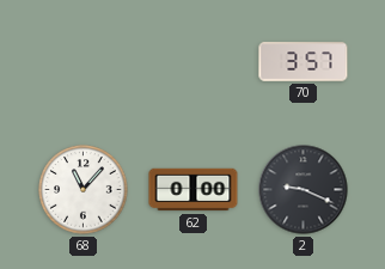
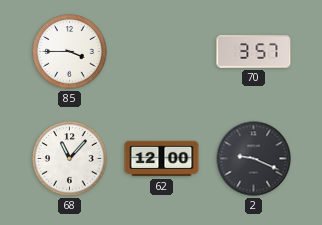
85: none -> 3:45
62: 0:00 -> 12:00
